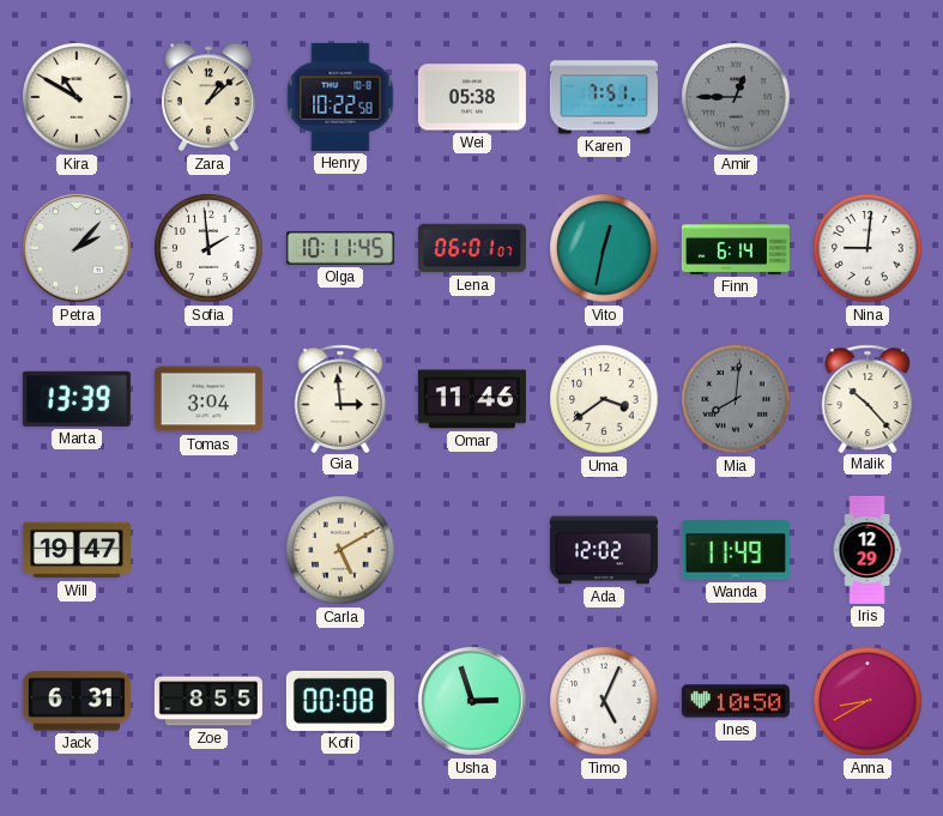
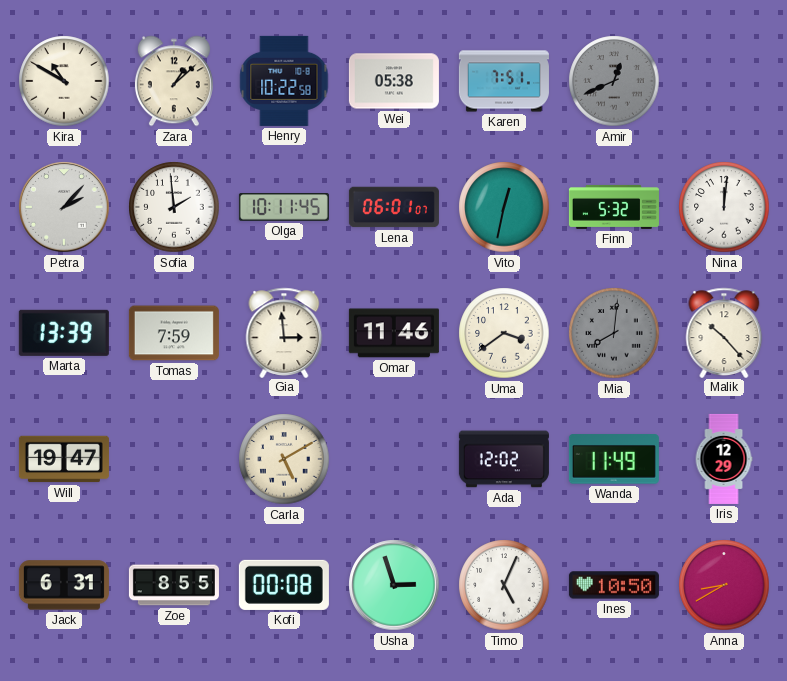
Amir: 12:45 -> 12:41
Finn: 6:14 -> 5:32
Nina: 9:01 -> 12:01
Tomas: 3:04 -> 7:59
